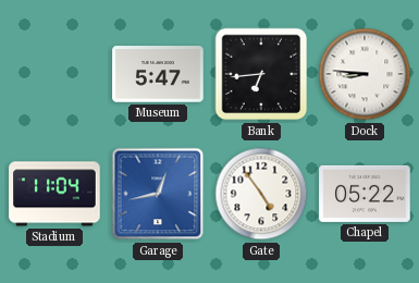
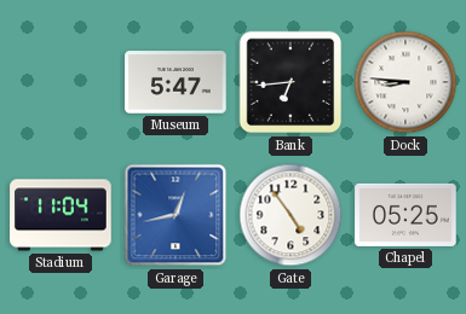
Chapel: 05:22 -> 05:25
